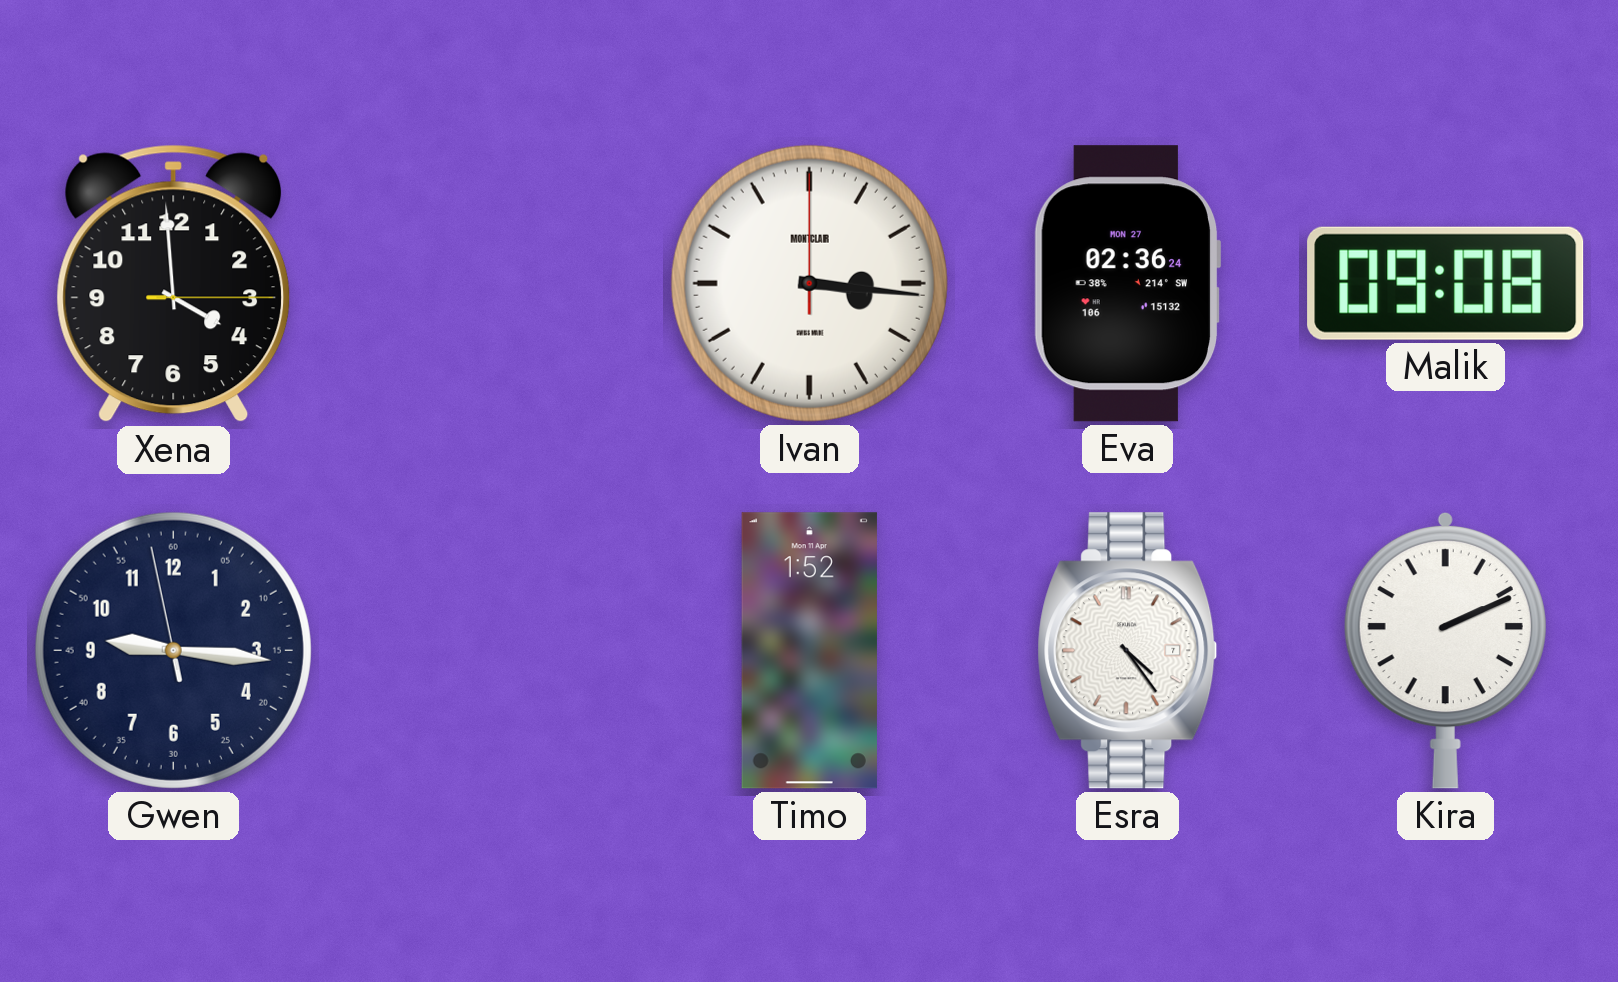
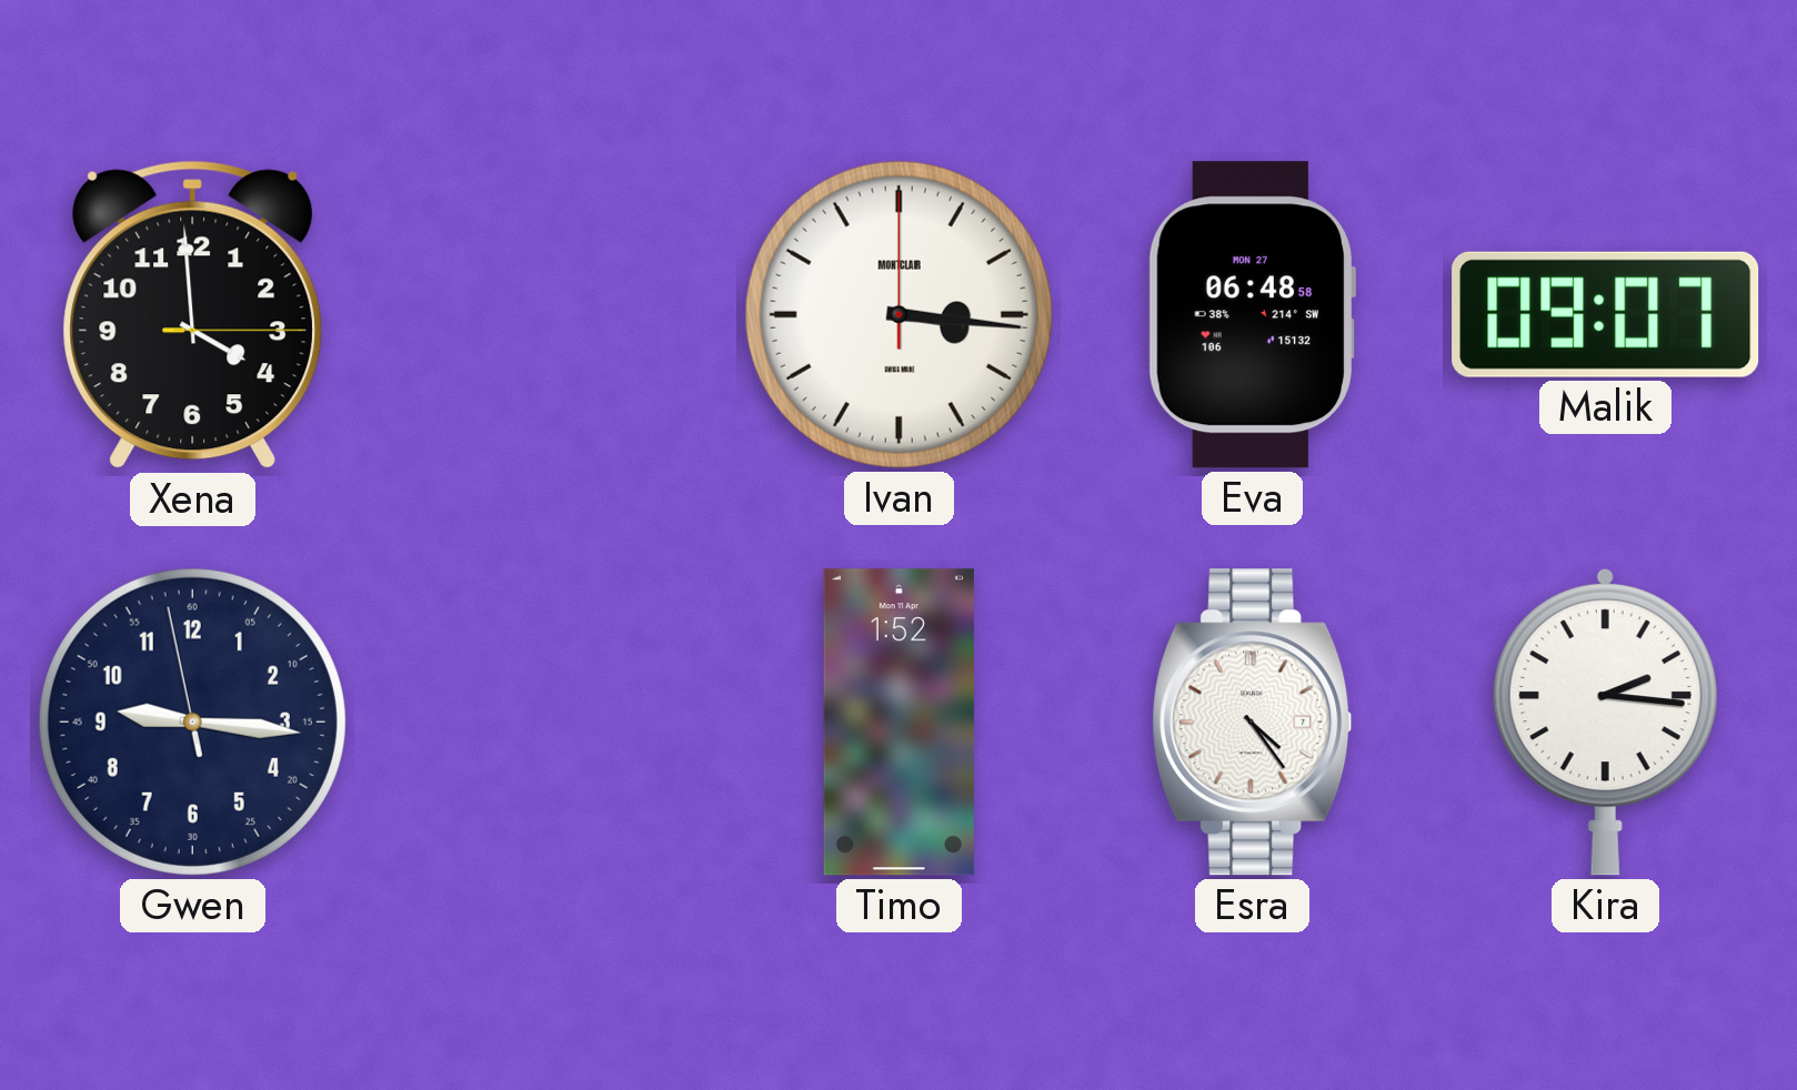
Eva: 02:36 -> 06:48
Malik: 09:08 -> 09:07
Kira: 2:11 -> 2:16
